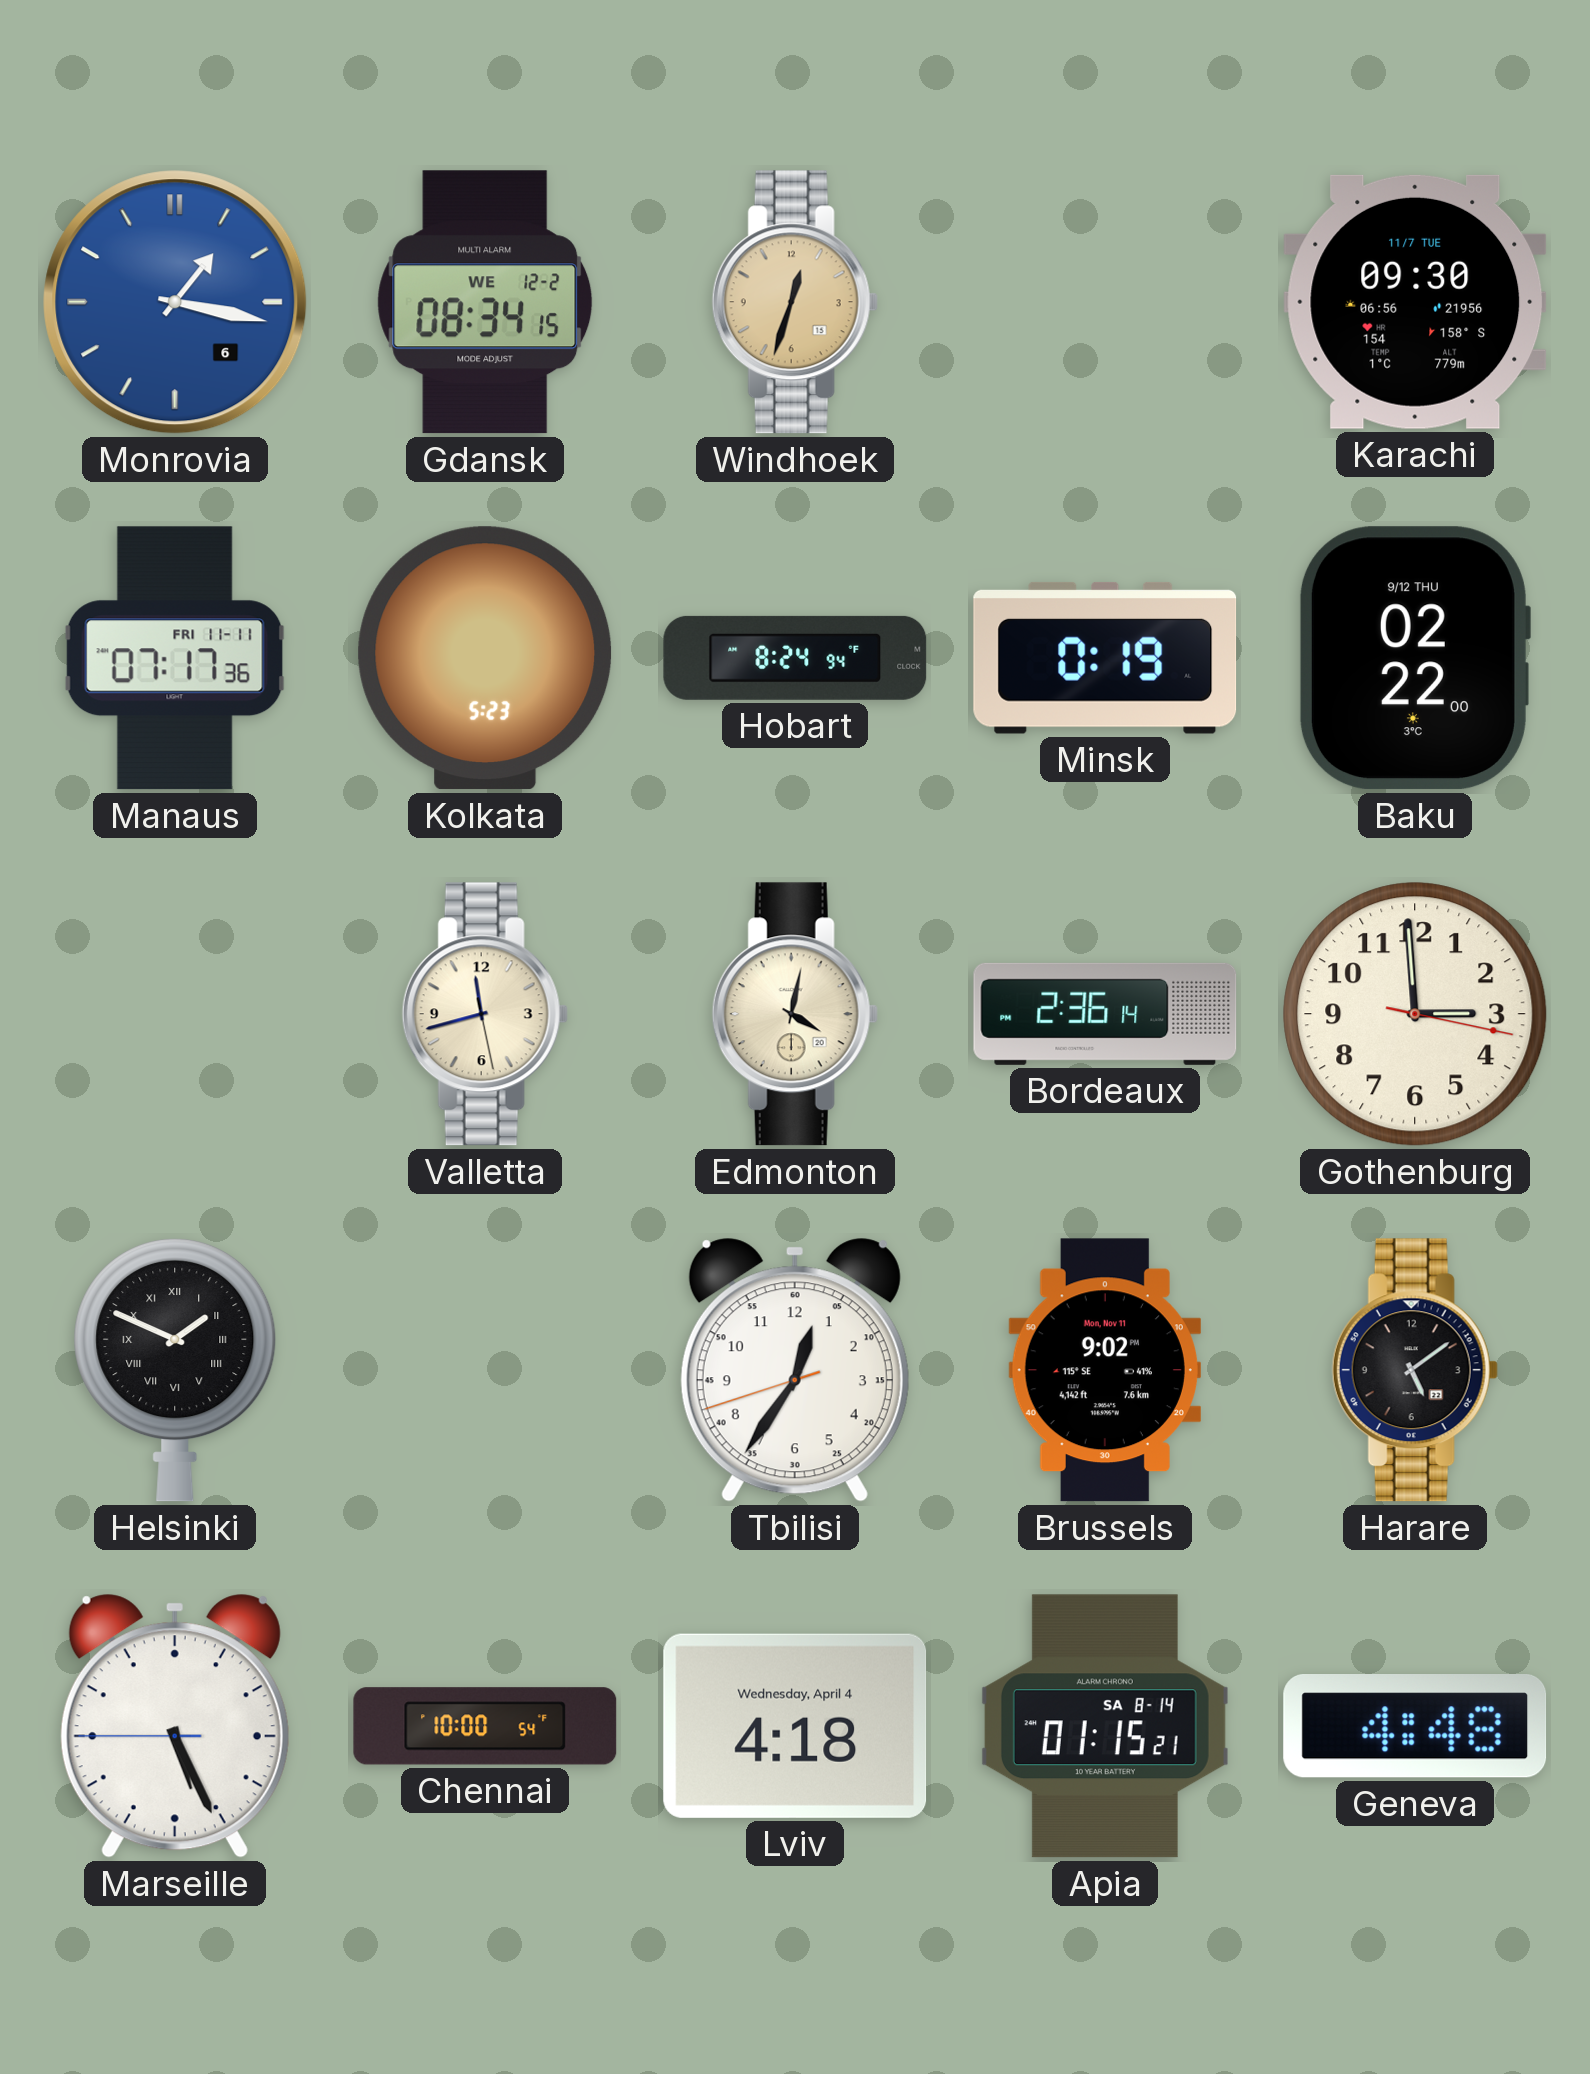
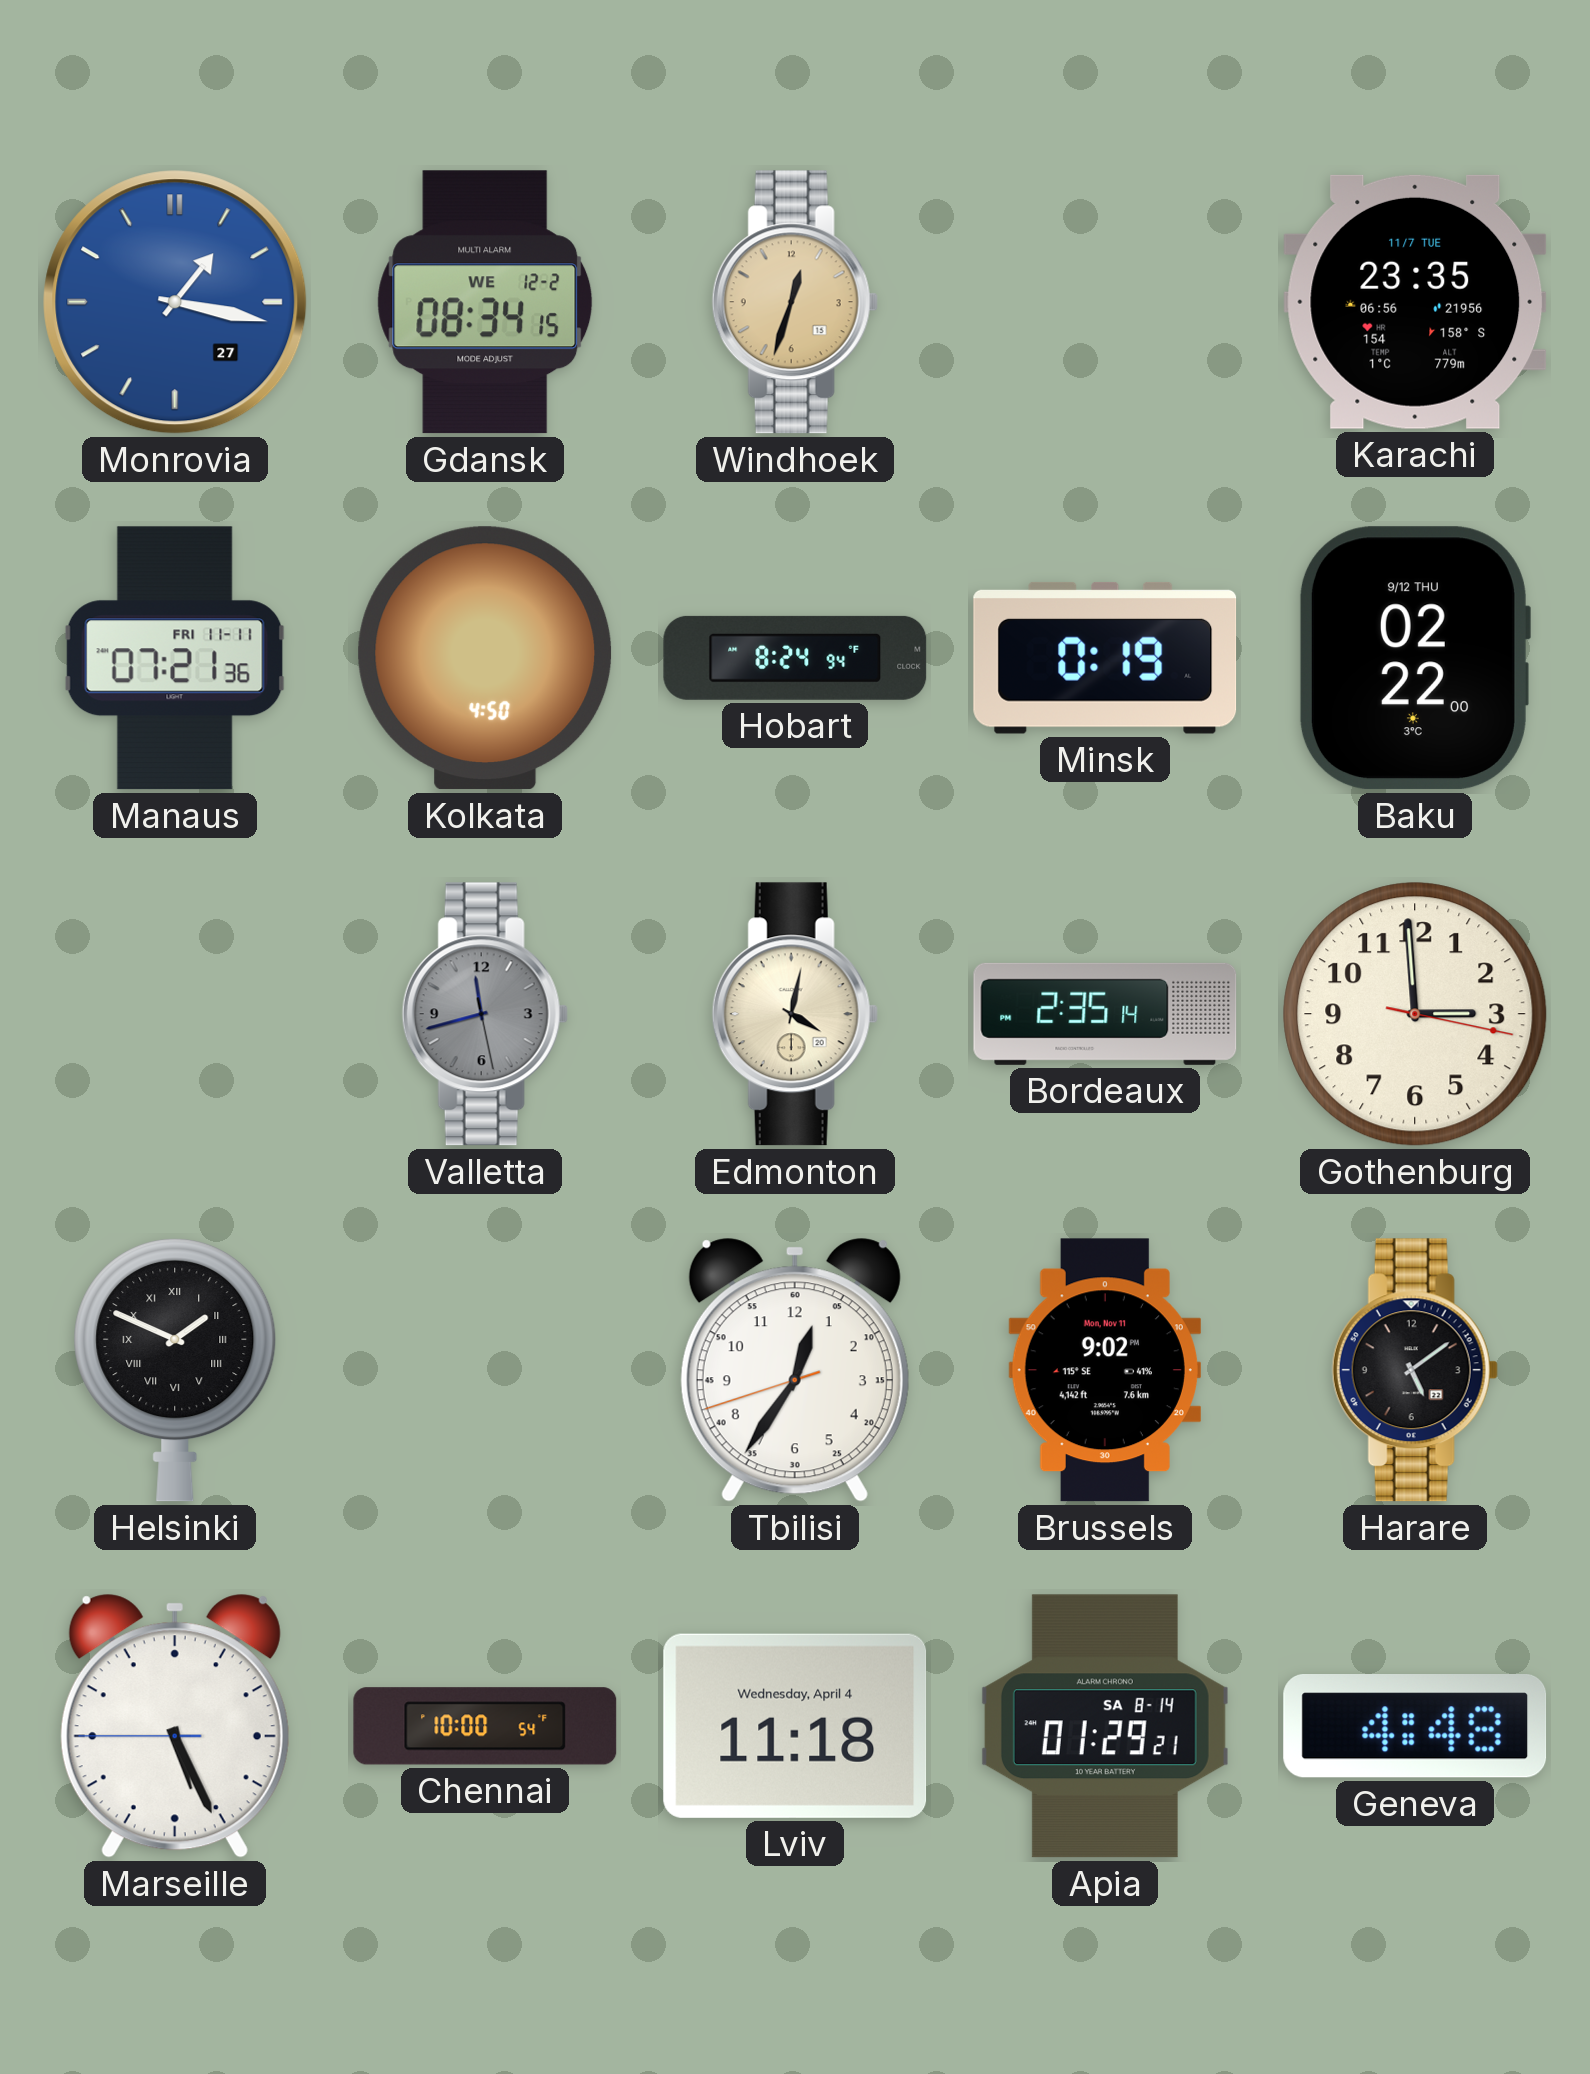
Monrovia date: 6 -> 27
Karachi: 09:30 -> 23:35
Manaus: 07:17 -> 07:21
Kolkata: 5:23 -> 4:50
Valletta dial: cream -> grey
Bordeaux: 2:36 -> 2:35
Lviv: 4:18 -> 11:18
Apia: 01:15 -> 01:29
